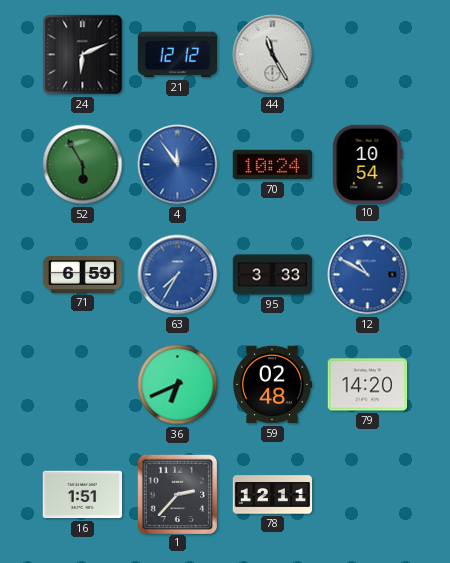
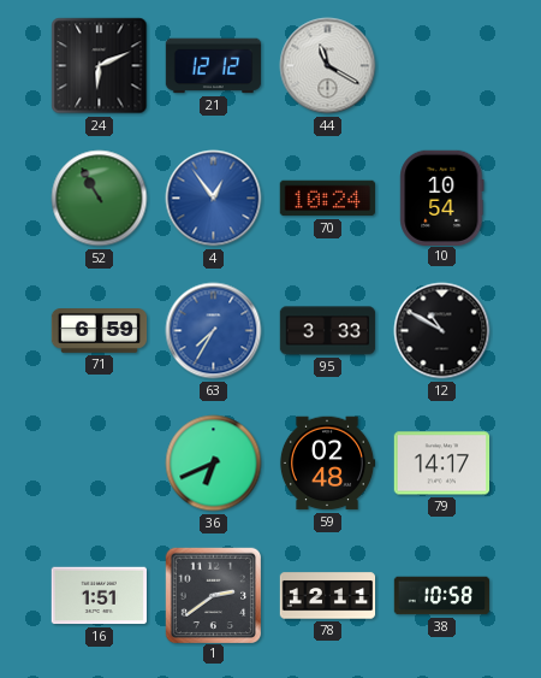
44: 11:25 -> 11:20
52: 5:55 -> 10:55
4: 11:54 -> 12:54
12 dial: blue -> black
79: 14:20 -> 14:17
1: 2:37 -> 2:39
38: none -> 10:58
